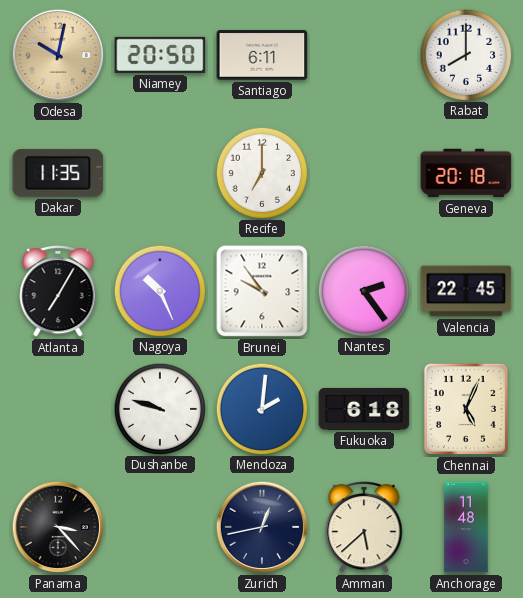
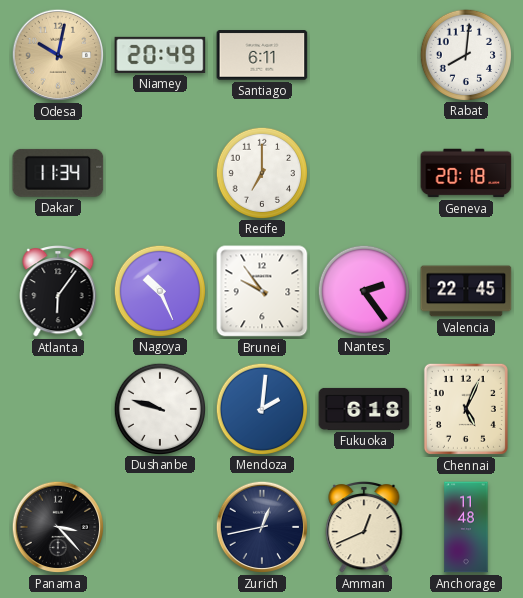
Niamey: 20:50 -> 20:49
Rabat: 8:00 -> 8:01
Dakar: 11:35 -> 11:34
Atlanta: 7:05 -> 6:06
Amman: 5:38 -> 12:41
